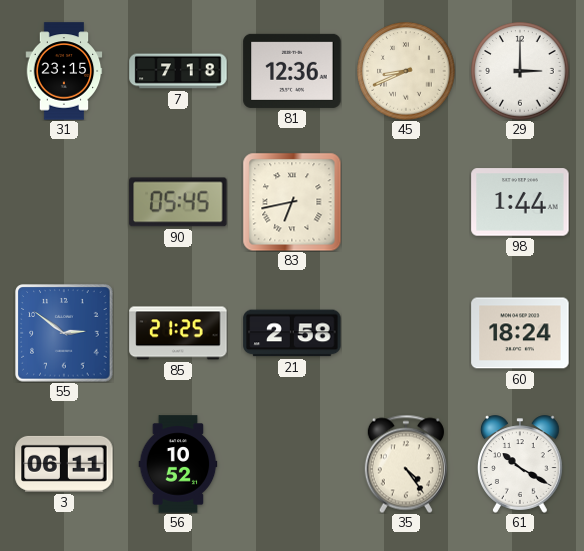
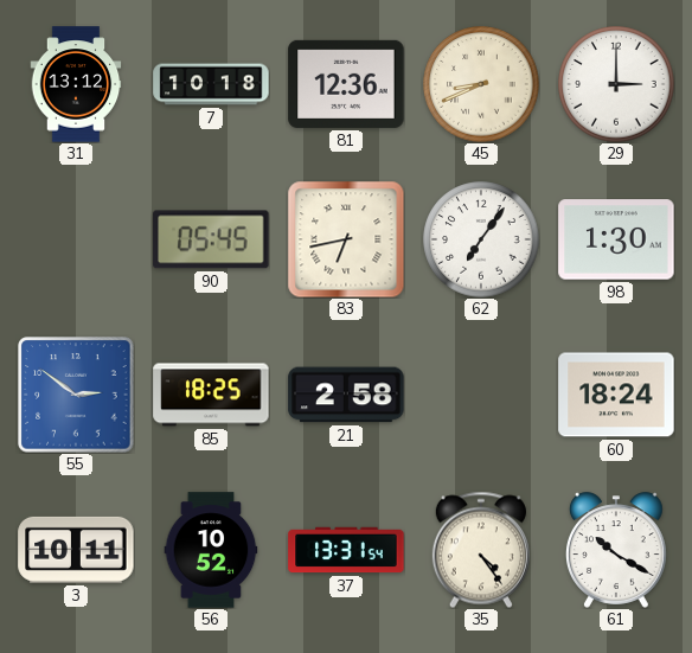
31: 23:15 -> 13:12
7: 7:18 -> 10:18
62: none -> 7:06
98: 1:44 -> 1:30
85: 21:25 -> 18:25
3: 06:11 -> 10:11
37: none -> 13:31
